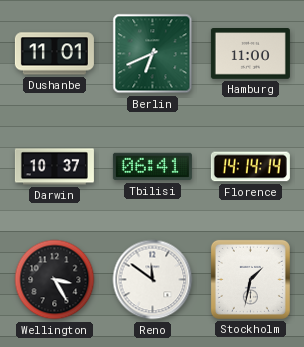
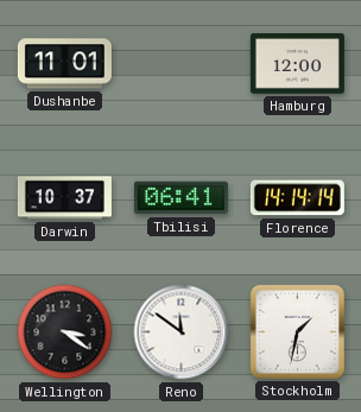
Berlin: 6:41 -> none
Hamburg: 11:00 -> 12:00
Wellington: 3:25 -> 3:21
